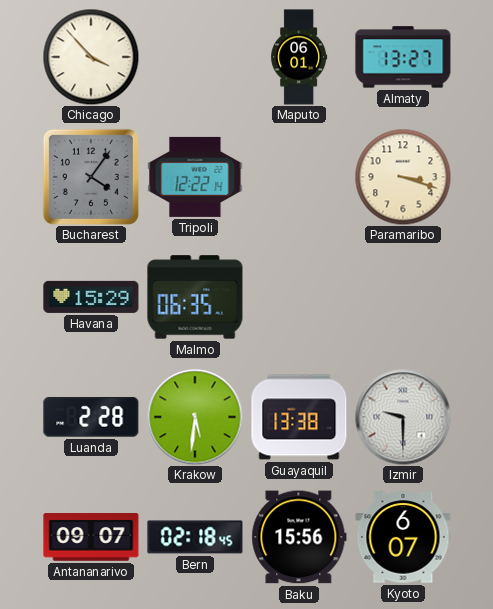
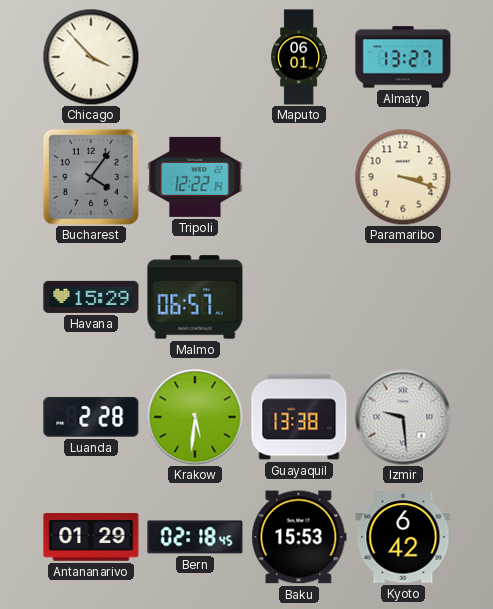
Malmo: 06:35 -> 06:57
Izmir: 9:30 -> 9:29
Antananarivo: 09:07 -> 01:29
Baku: 15:56 -> 15:53
Kyoto: 6:07 -> 6:42
